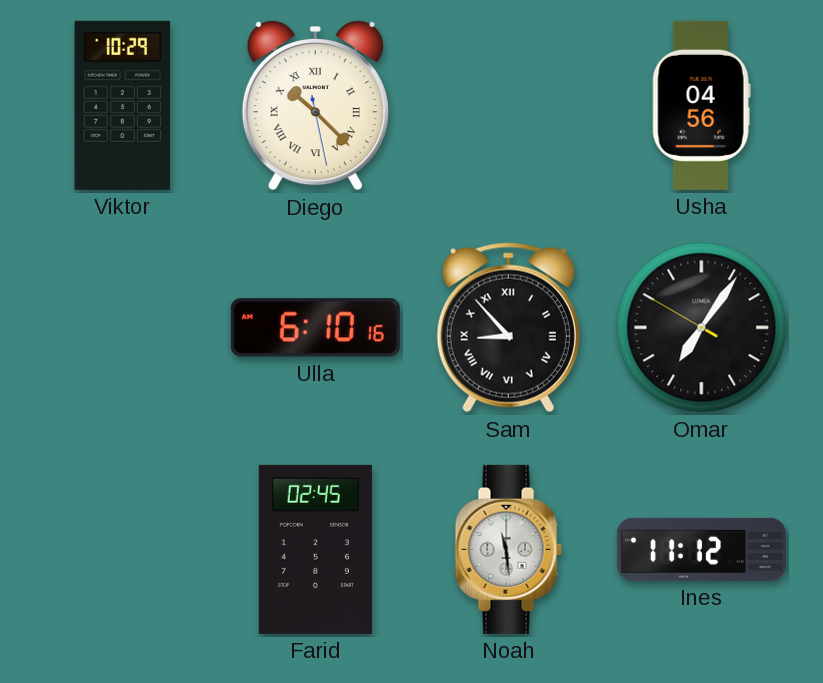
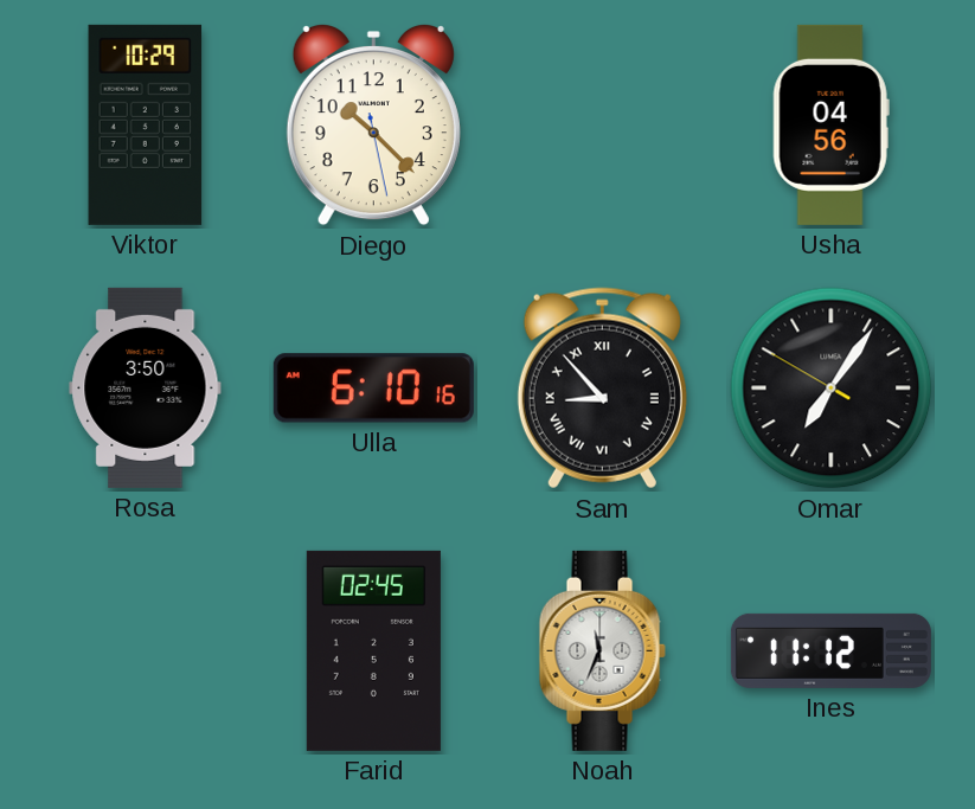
Diego numerals: Roman -> Arabic
Rosa: none -> 3:50
Noah: 11:29 -> 11:34
